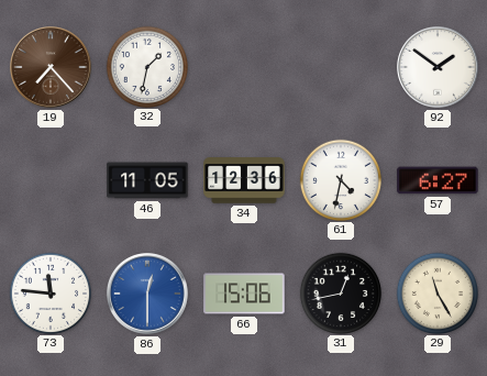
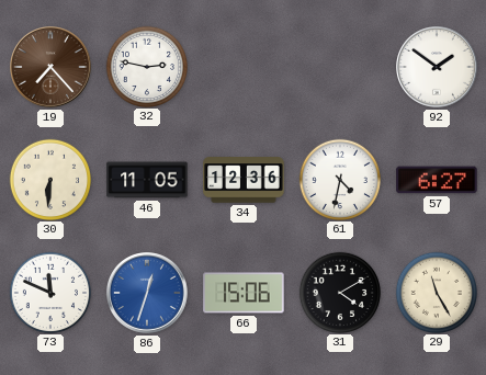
32: 1:32 -> 2:47
30: none -> 6:31
73: 11:46 -> 11:49
86: 12:30 -> 12:33
31: 12:43 -> 4:10
